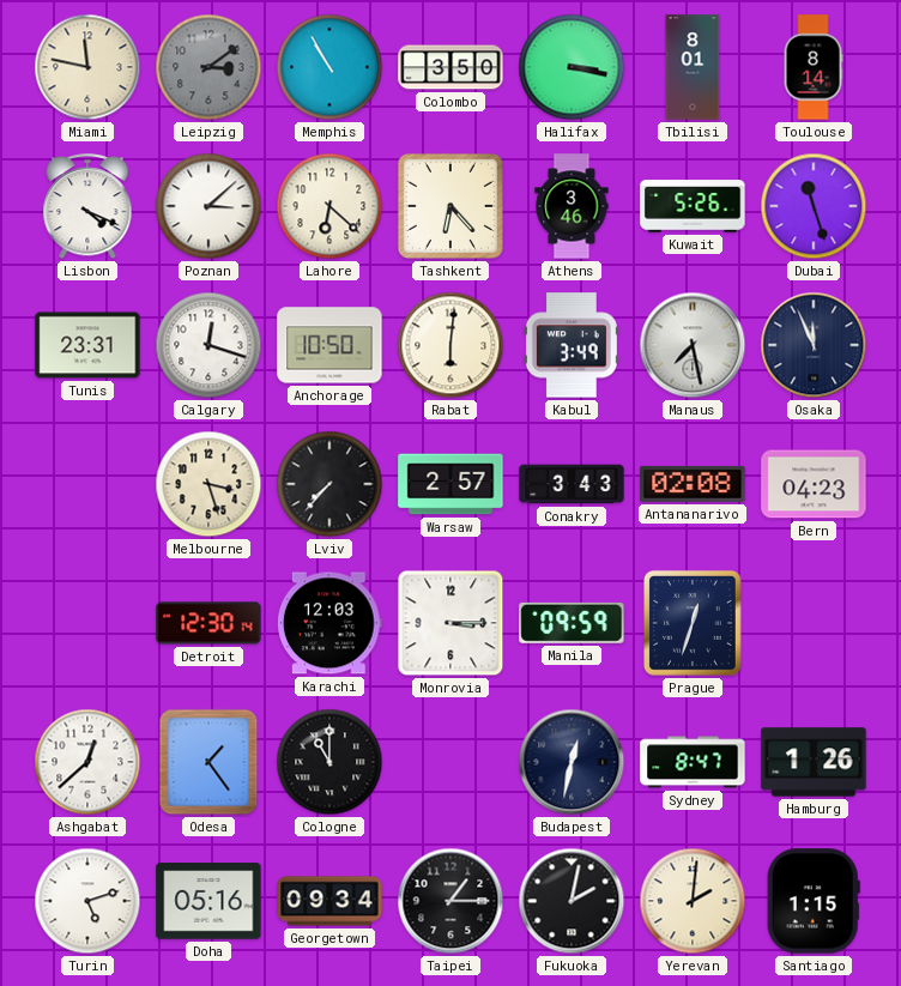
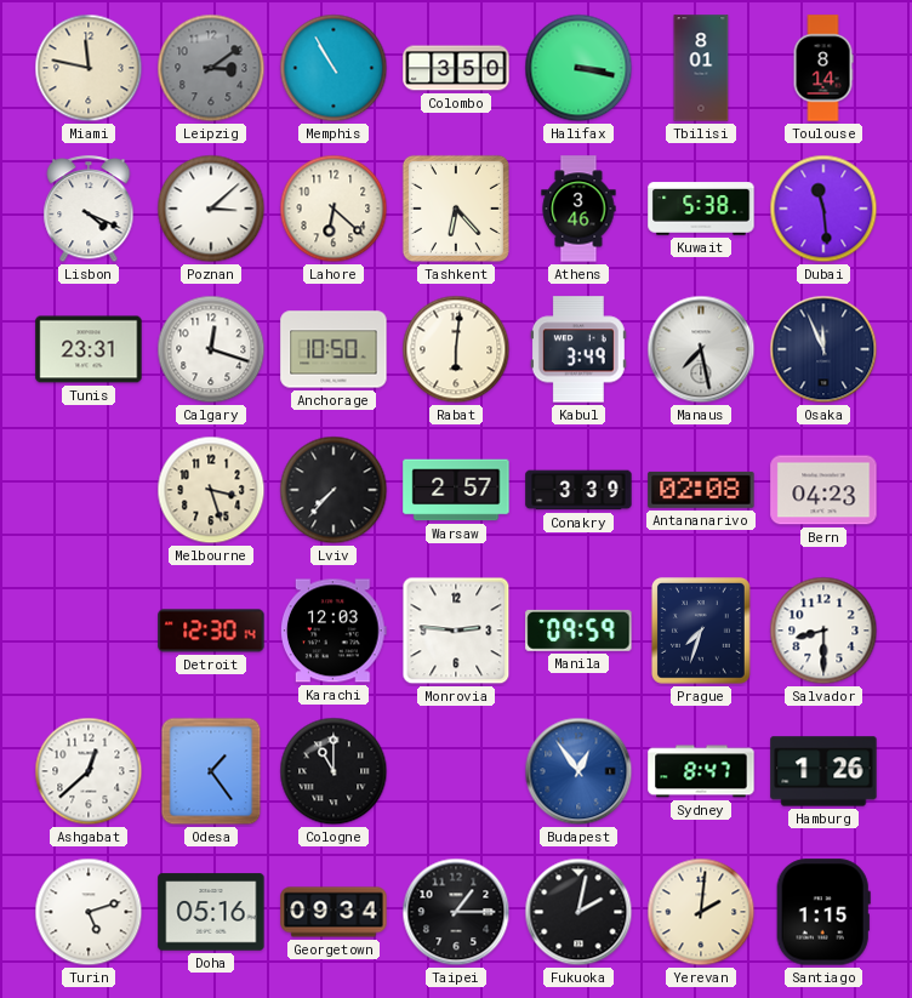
Kuwait: 5:26 -> 5:38
Dubai: 11:27 -> 11:29
Conakry: 3:43 -> 3:39
Monrovia: 3:15 -> 2:46
Prague: 12:33 -> 7:33
Salvador: none -> 8:30
Budapest: 12:32 -> 12:54
Budapest dial: navy -> blue
